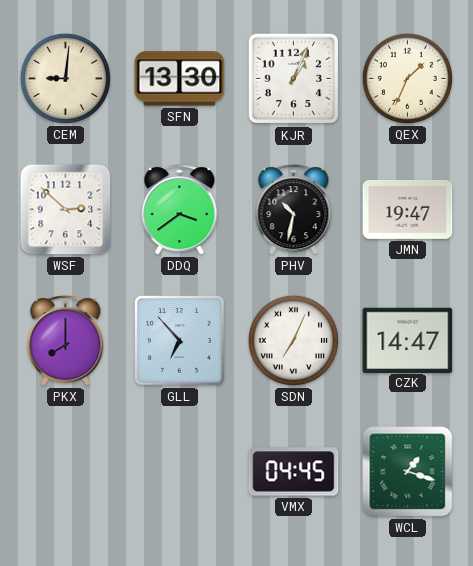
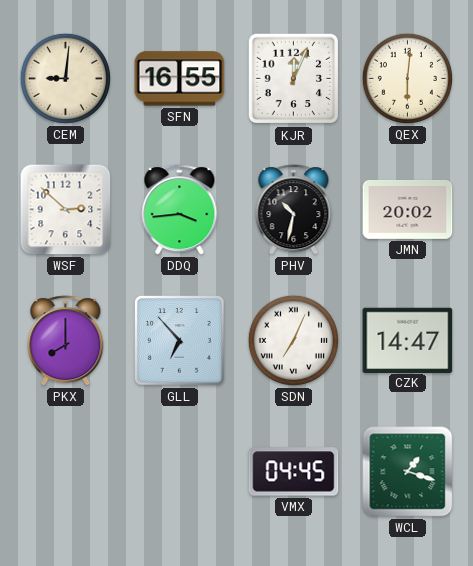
SFN: 13:30 -> 16:55
KJR: 1:04 -> 12:04
QEX: 1:34 -> 6:01
DDQ: 3:39 -> 3:44
JMN: 19:47 -> 20:02
